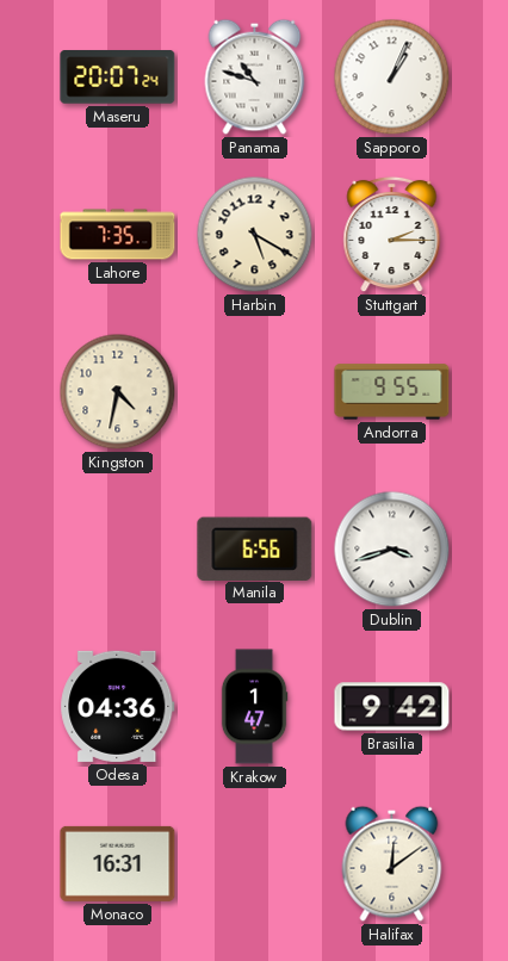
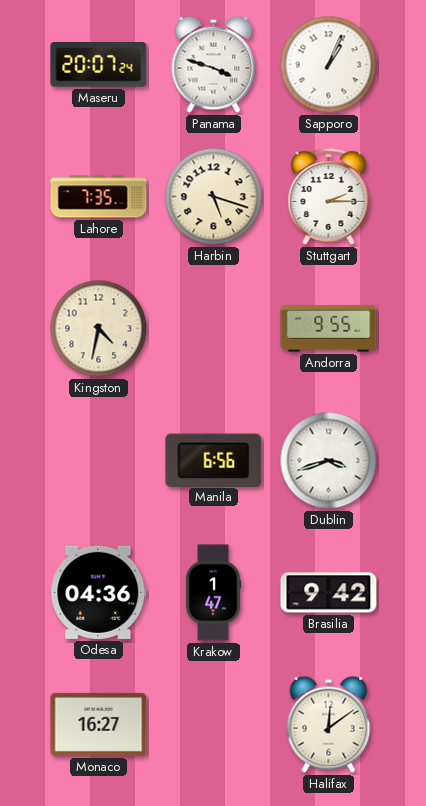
Panama: 10:48 -> 3:48
Harbin: 5:20 -> 5:18
Monaco: 16:31 -> 16:27
